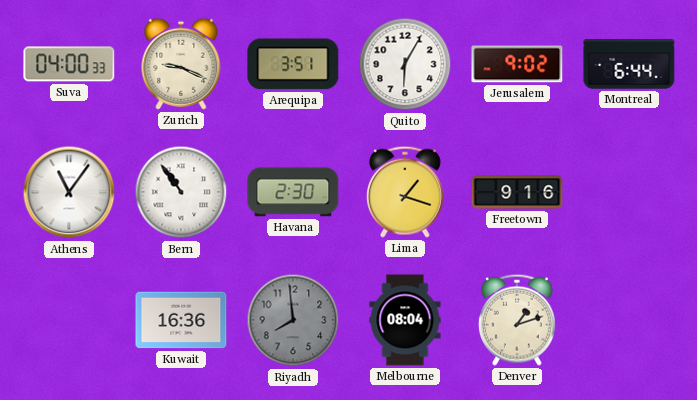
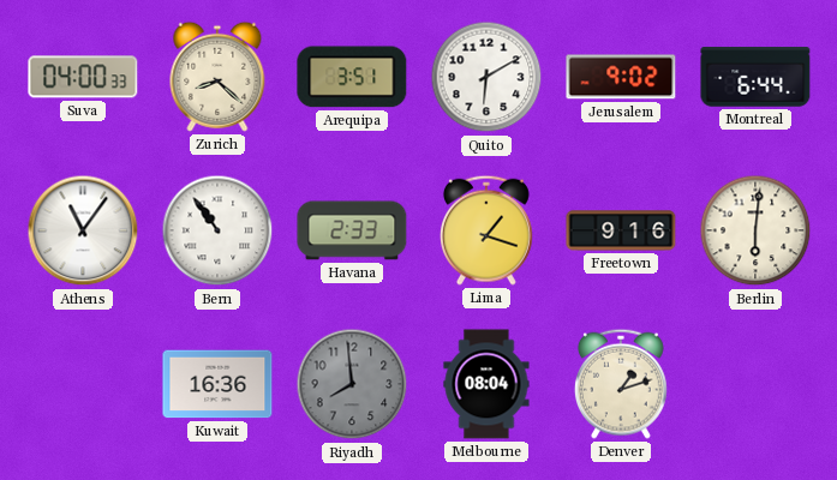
Zurich: 9:19 -> 8:22
Quito: 6:05 -> 6:10
Havana: 2:30 -> 2:33
Berlin: none -> 6:01
